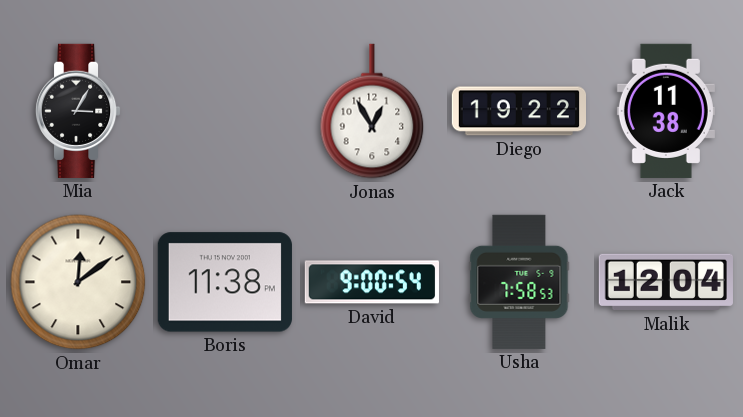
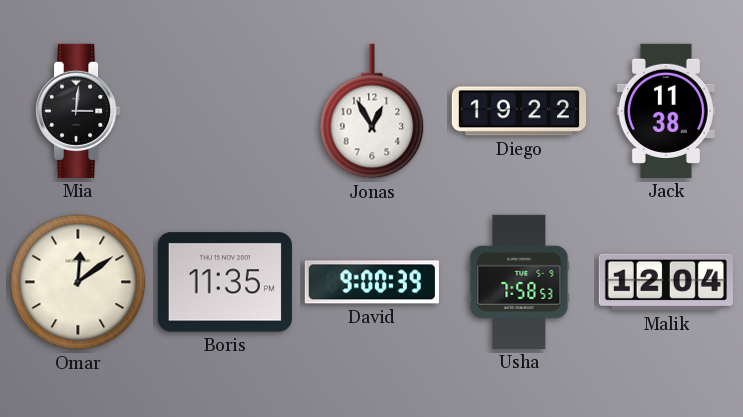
Mia: 3:05 -> 3:01
Boris: 11:38 -> 11:35
David: 9:00:54 -> 9:00:39
